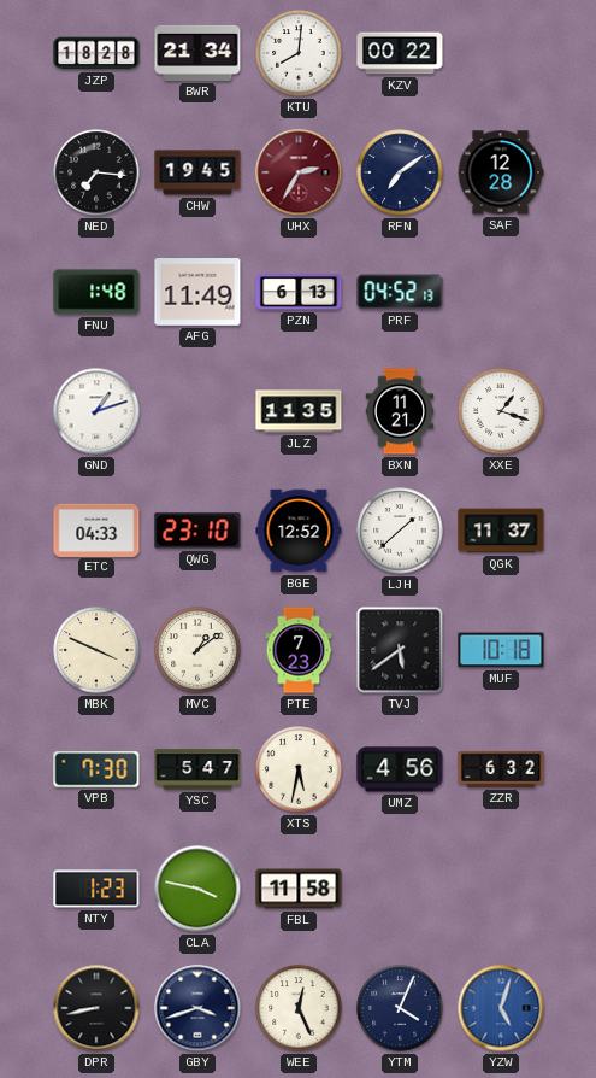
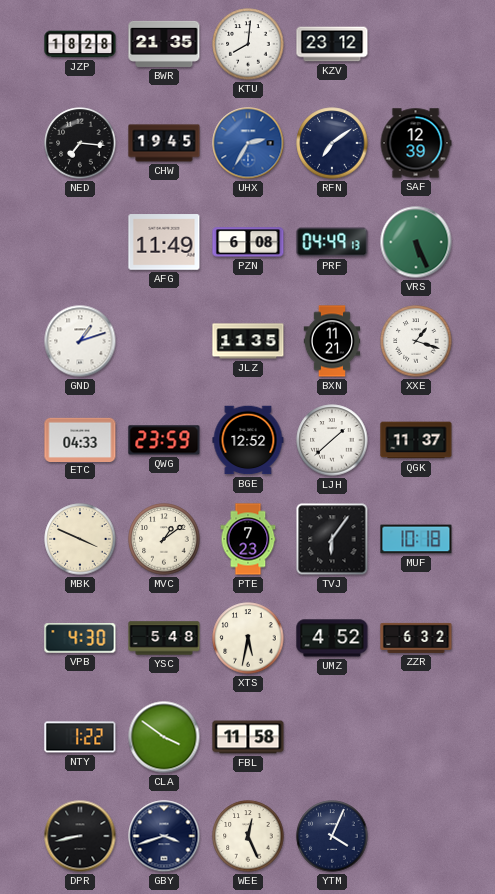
BWR: 21:34 -> 21:35
KZV: 00:22 -> 23:12
UHX dial: burgundy -> blue
SAF: 12:28 -> 12:39
FNU: 1:48 -> none
PZN: 6:13 -> 6:08
PRF: 04:52 -> 04:49
VRS: none -> 5:26
QWG: 23:10 -> 23:59
TVJ: 5:39 -> 6:06
VPB: 7:30 -> 4:30
YSC: 5:47 -> 5:48
UMZ: 4:56 -> 4:52
NTY: 1:23 -> 1:22
CLA: 3:47 -> 3:51
YZW: 5:03 -> none
